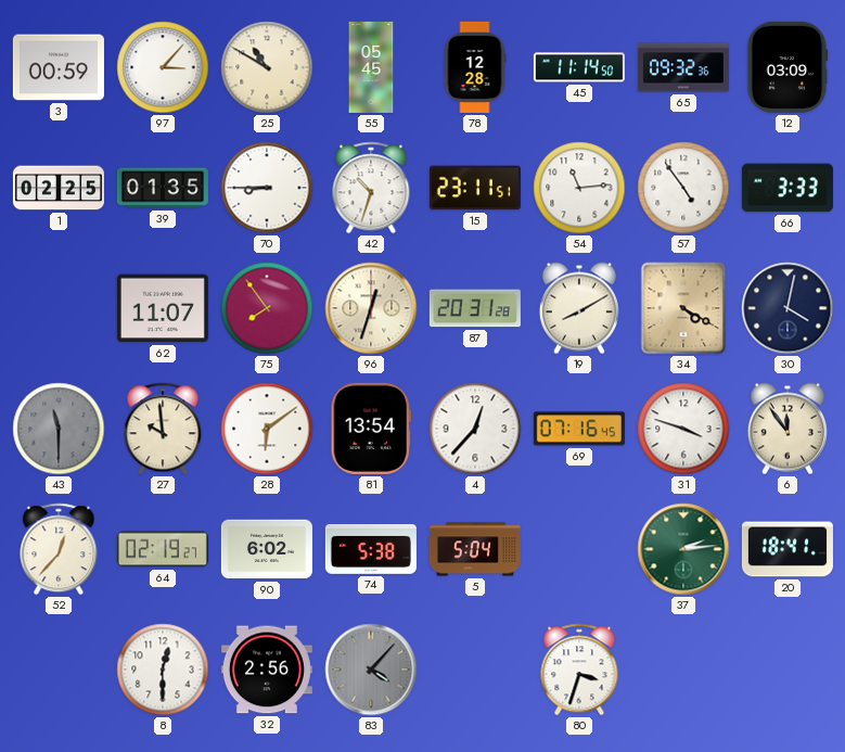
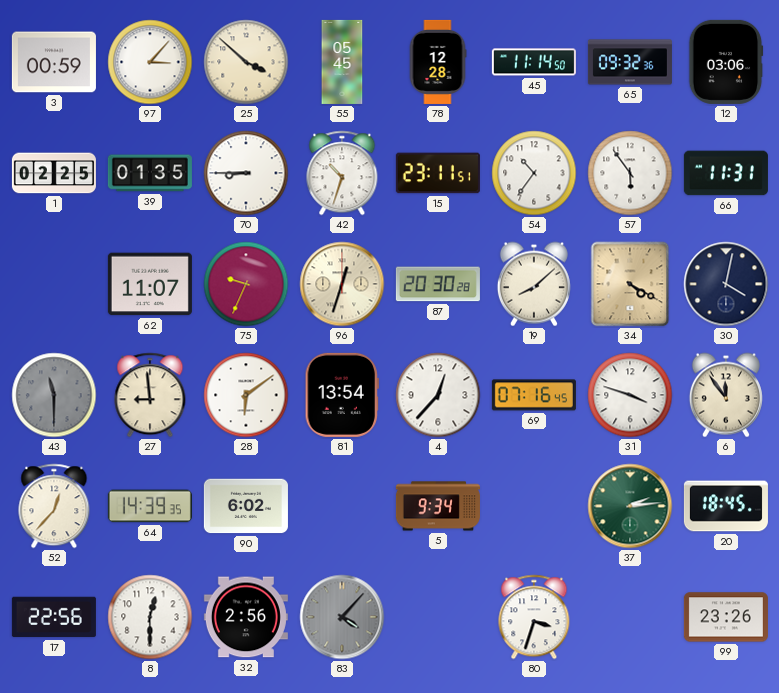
25: 10:50 -> 3:52
12: 03:09 -> 03:06
54: 11:14 -> 10:36
57: 4:54 -> 5:54
66: 3:33 -> 11:31
75: 7:54 -> 9:34
87: 20:31 -> 20:30
19: 8:10 -> 8:08
27: 9:59 -> 8:59
64: 02:19 -> 14:39
74: 5:38 -> none
5: 5:04 -> 9:34
20: 18:41 -> 18:45
17: none -> 22:56
99: none -> 23:26
